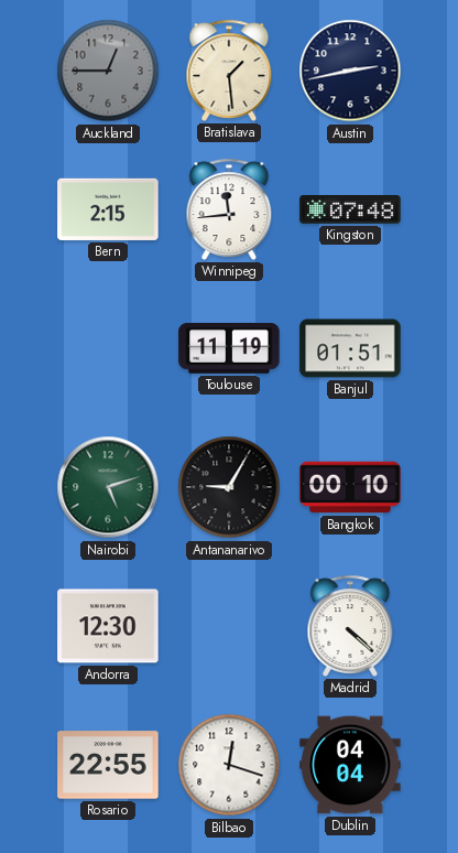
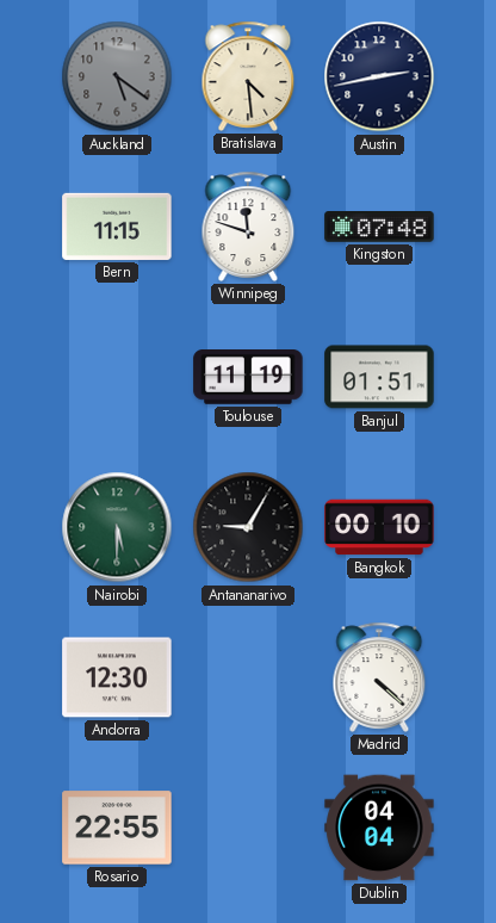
Auckland: 12:45 -> 5:21
Bratislava: 1:29 -> 4:29
Bern: 2:15 -> 11:15
Winnipeg: 11:44 -> 11:48
Nairobi: 5:12 -> 5:30
Bilbao: 12:18 -> none
